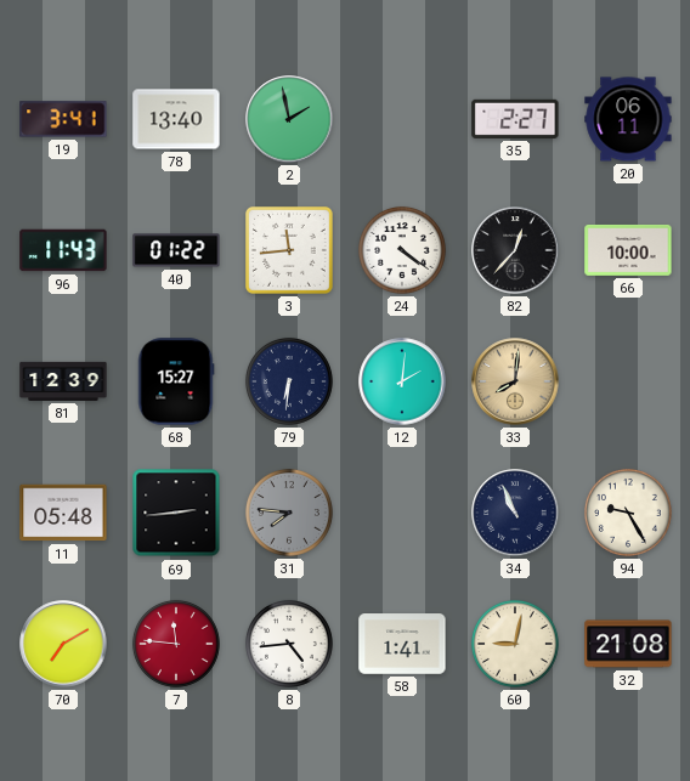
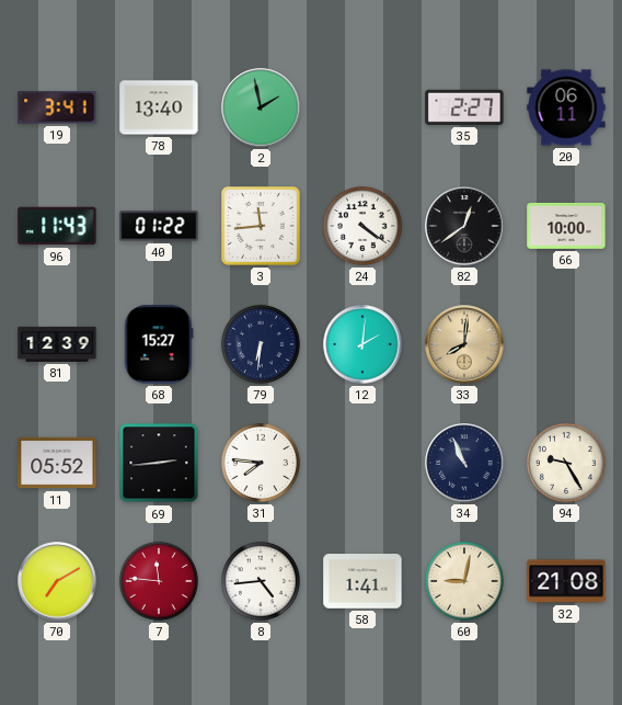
82: 12:37 -> 12:39
11: 05:48 -> 05:52
31 dial: grey -> white
